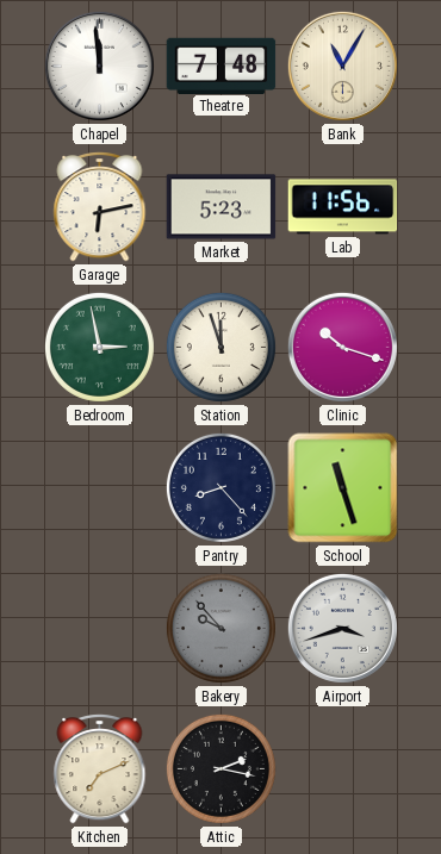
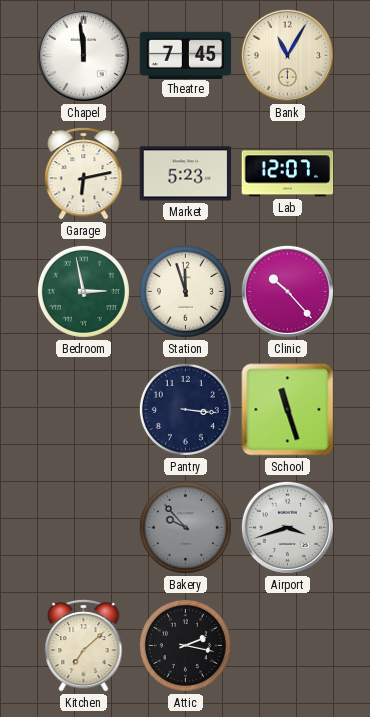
Theatre: 7:48 -> 7:45
Lab: 11:56 -> 12:07
Clinic: 10:18 -> 10:23
Pantry: 8:23 -> 3:16
Kitchen: 7:11 -> 7:08
